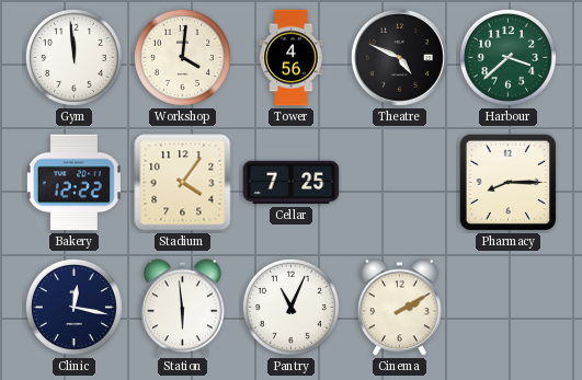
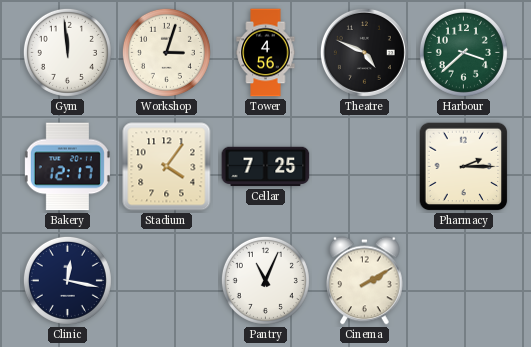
Workshop: 4:01 -> 3:03
Bakery: 12:22 -> 12:17
Pharmacy: 8:15 -> 2:15
Station: 5:59 -> none
